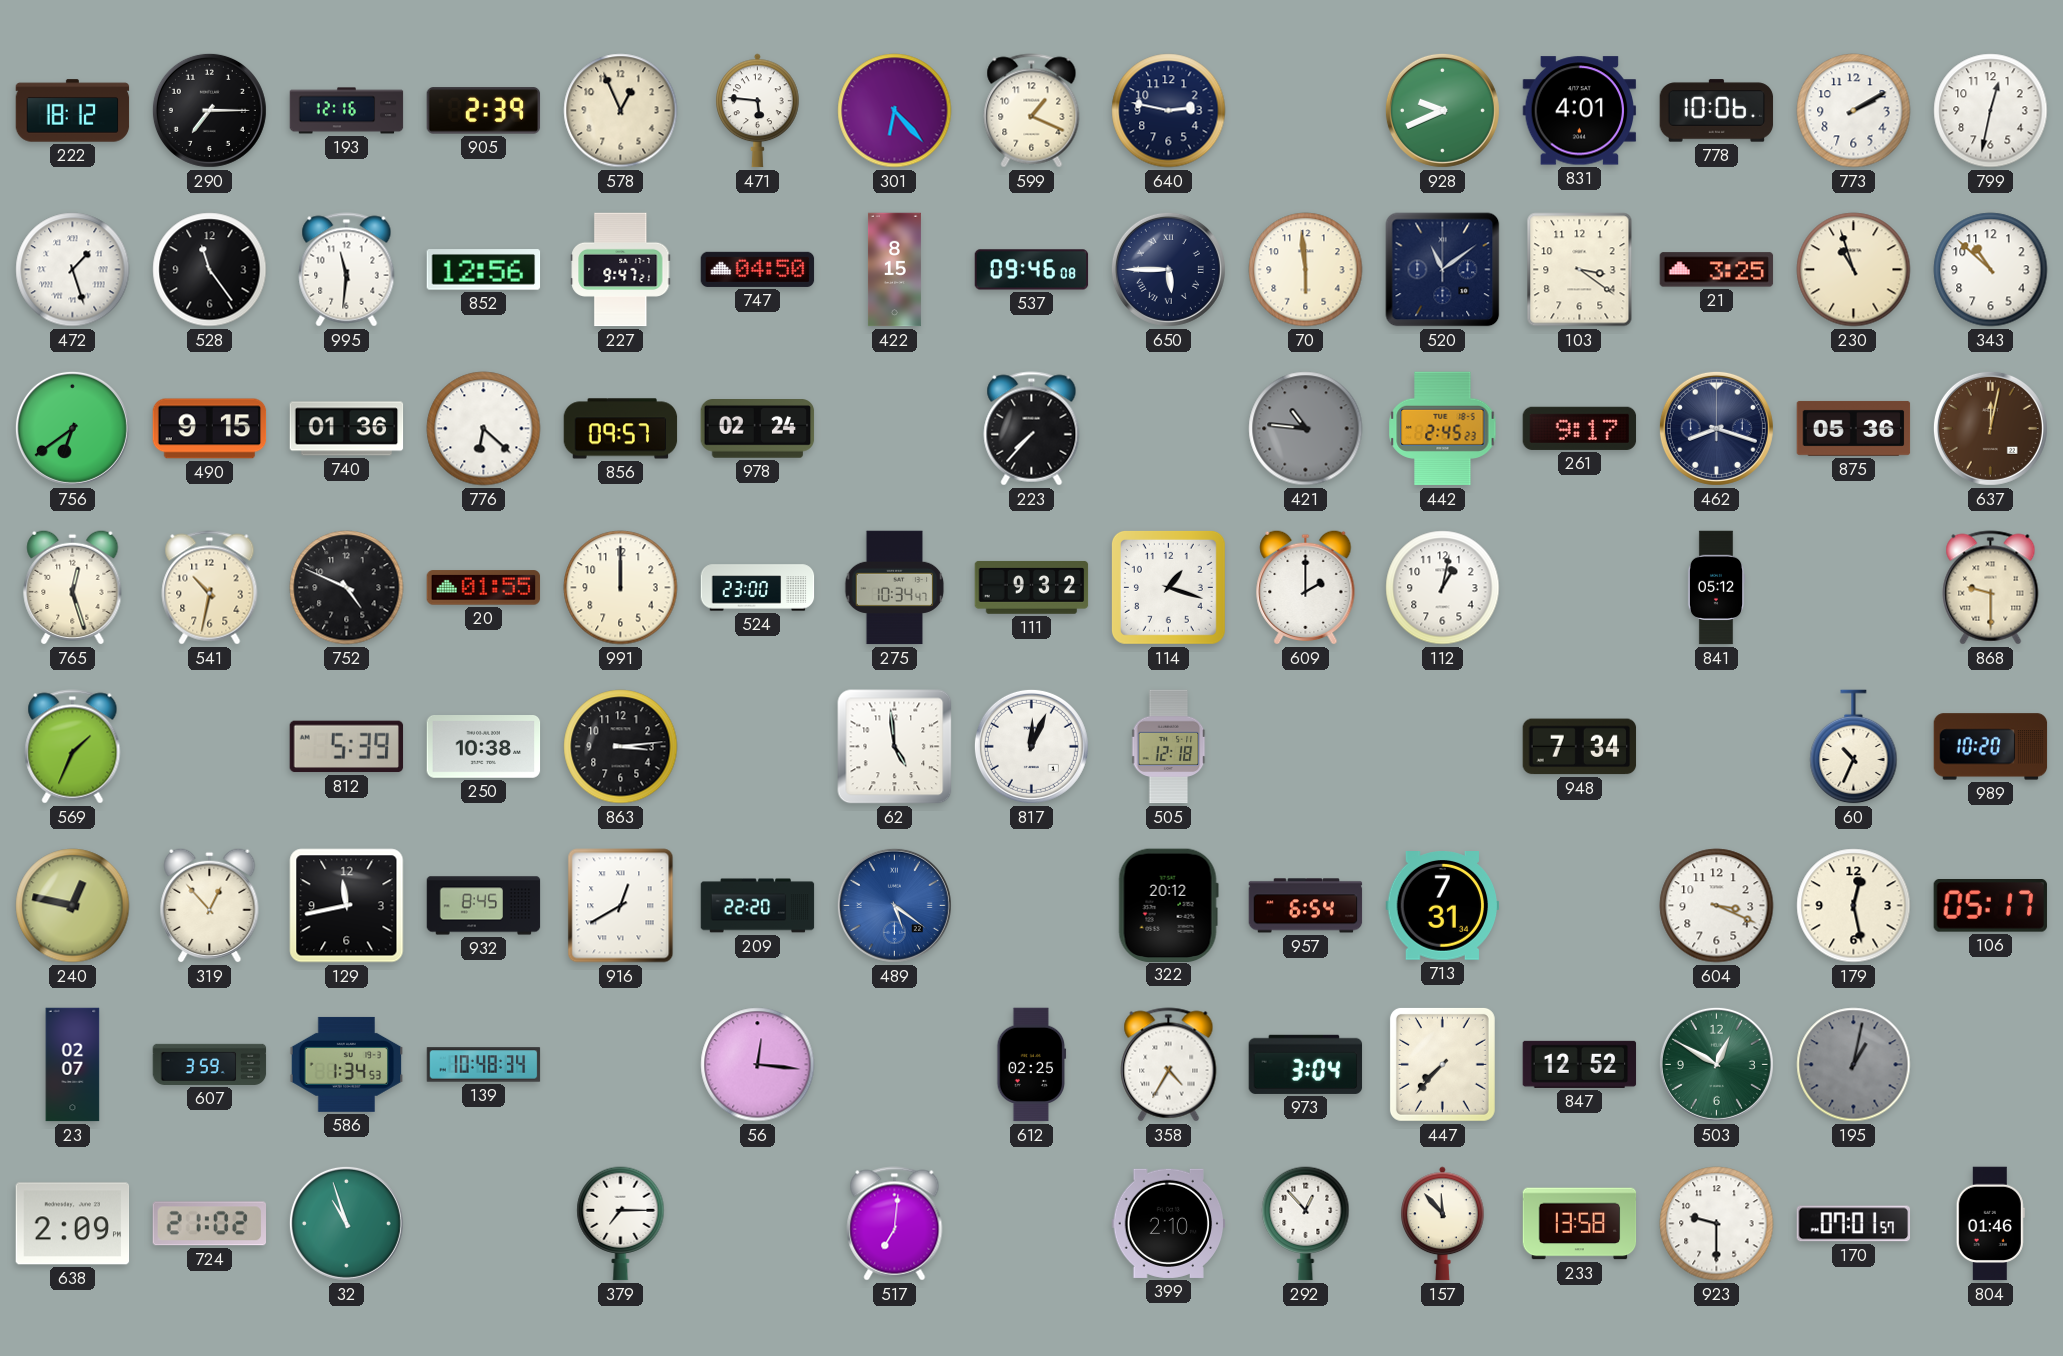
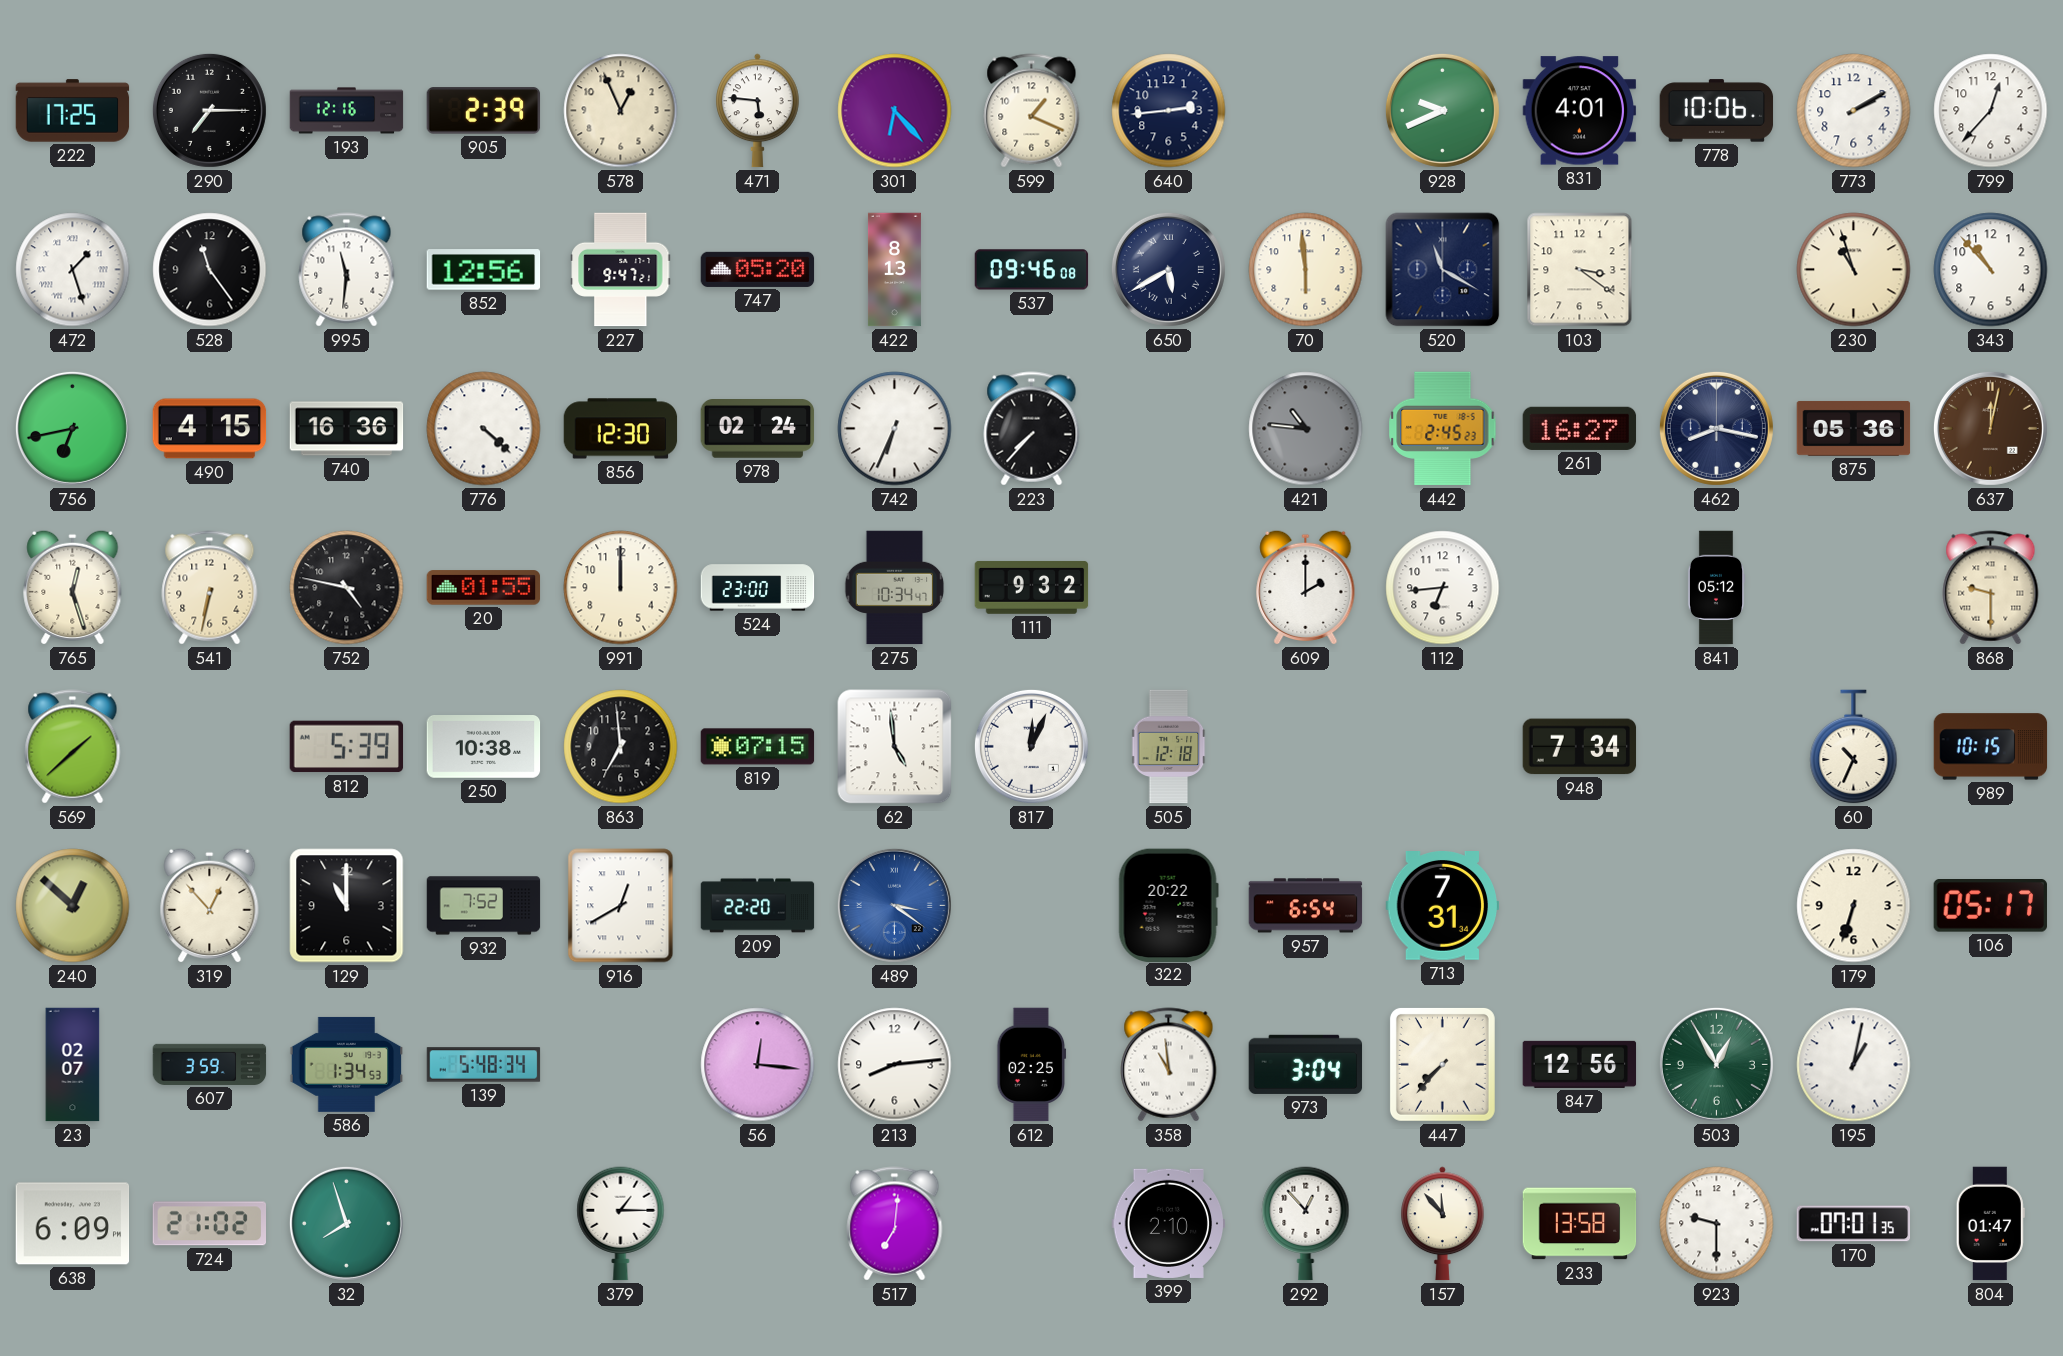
222: 18:12 -> 17:25
640: 2:47 -> 2:44
799: 12:32 -> 12:37
747: 04:50 -> 05:20
422: 8:15 -> 8:13
650: 5:45 -> 5:40
520: 11:09 -> 11:20
21: 3:25 -> none
343: 10:52 -> 10:53
756: 6:39 -> 6:43
490: 9:15 -> 4:15
740: 01:36 -> 16:36
776: 6:22 -> 4:22
856: 09:57 -> 12:30
742: none -> 6:34
261: 9:17 -> 16:27
462: 8:18 -> 8:17
541: 10:32 -> 6:32
752: 4:49 -> 4:47
114: 1:18 -> none
112: 1:02 -> 6:44
569: 1:34 -> 1:38
863: 3:14 -> 6:59
819: none -> 07:15
989: 10:20 -> 10:15
240: 12:47 -> 12:52
129: 11:43 -> 11:00
932: 8:45 -> 7:52
489: 5:21 -> 3:21
322: 20:12 -> 20:22
604: 3:19 -> none
179: 12:28 -> 6:33
139: 10:48 -> 5:48
213: none -> 8:14
358: 4:35 -> 10:59
847: 12:52 -> 12:56
503: 12:50 -> 12:55
195 dial: grey -> white
638: 2:09 -> 6:09
32: 10:57 -> 7:57
379: 7:15 -> 1:15
170: 07:01:57 -> 07:01:35
804: 01:46 -> 01:47
